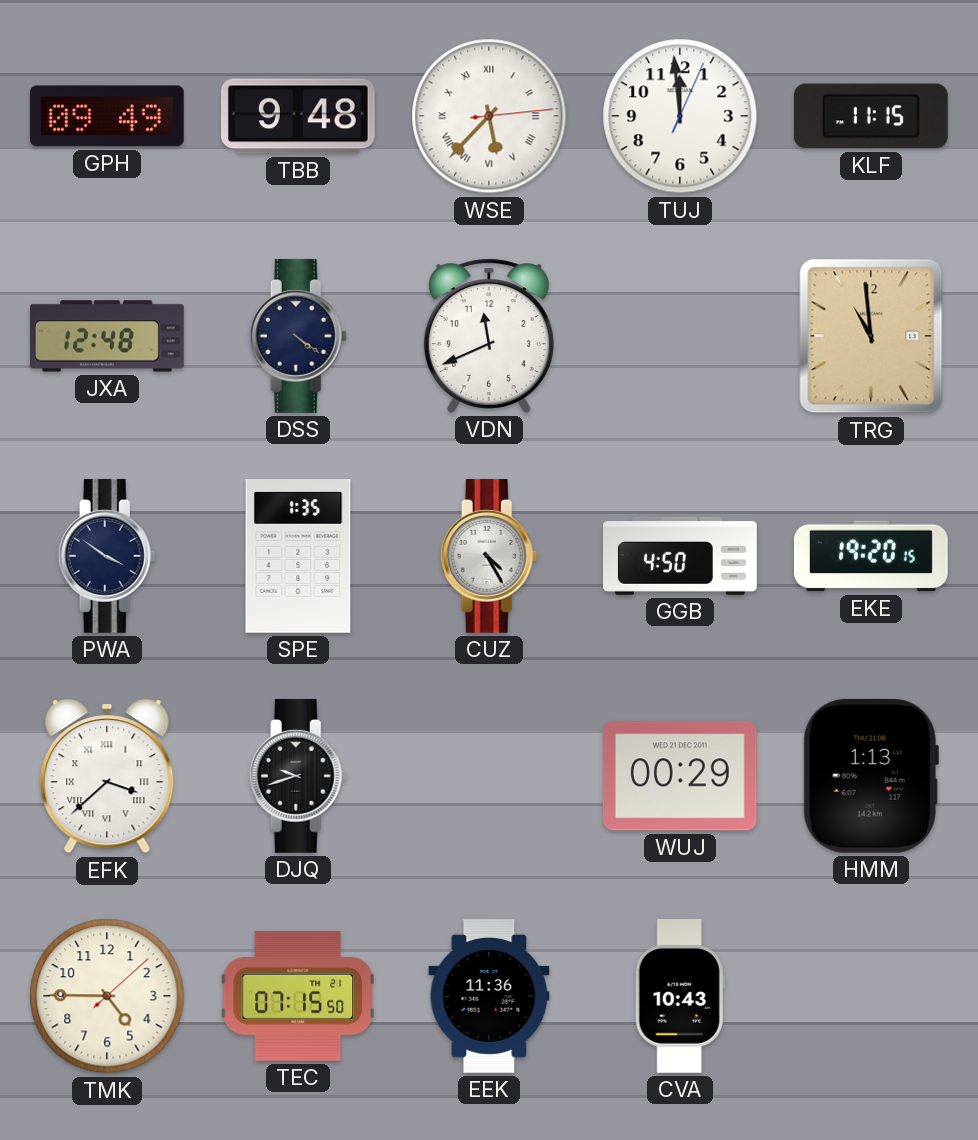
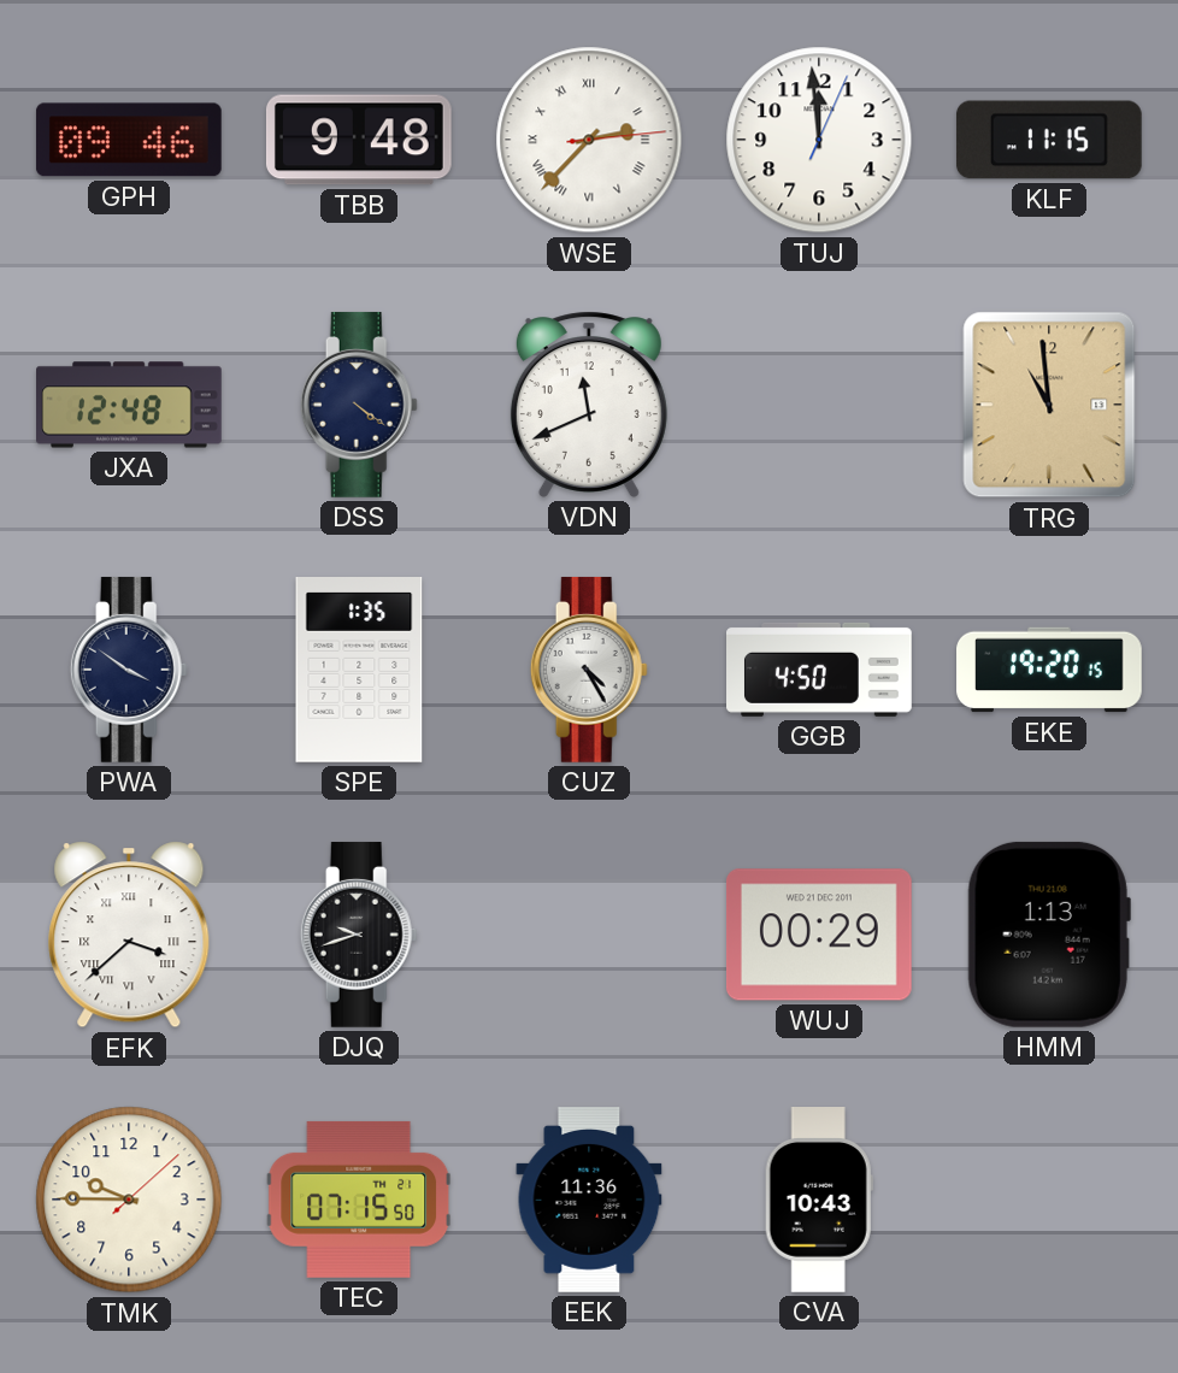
GPH: 09:49 -> 09:46
WSE: 5:37 -> 2:37
TMK: 4:45 -> 9:45
